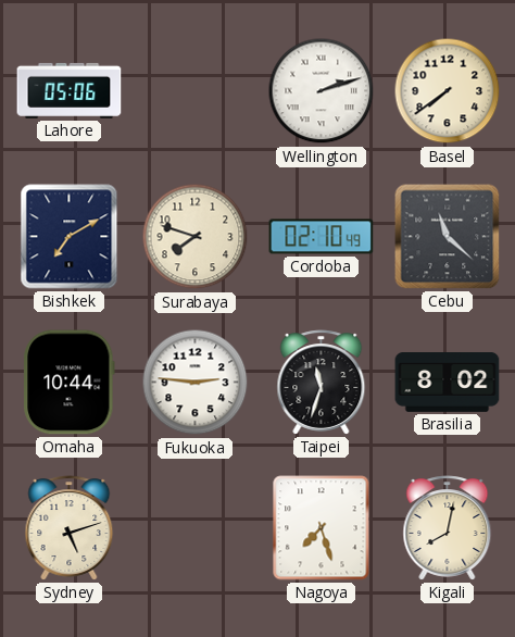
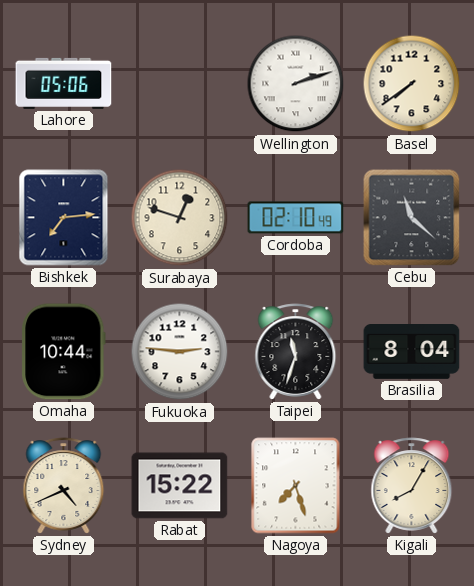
Bishkek: 7:10 -> 7:14
Surabaya: 7:48 -> 12:48
Brasilia: 8:02 -> 8:04
Sydney: 5:12 -> 4:41
Rabat: none -> 15:22
Kigali: 8:02 -> 8:05
